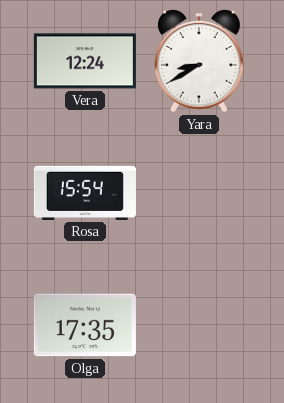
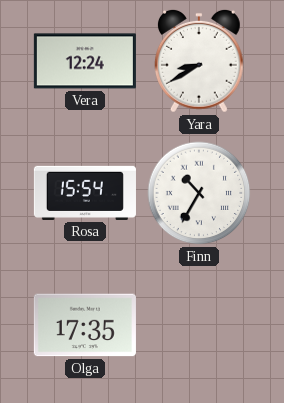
Finn: none -> 10:35
